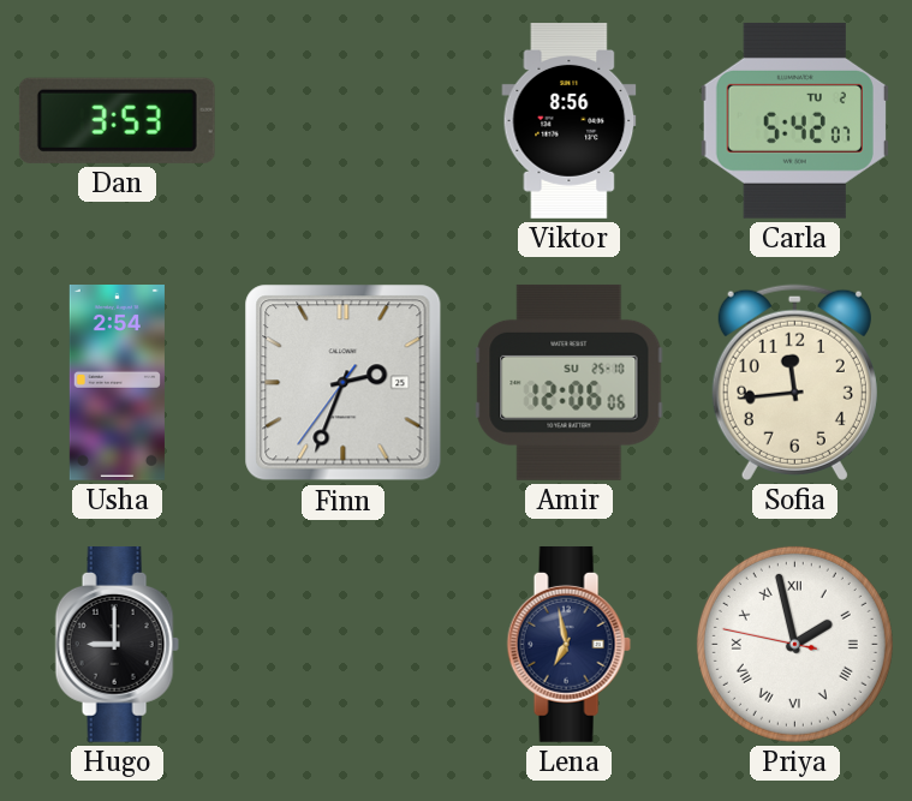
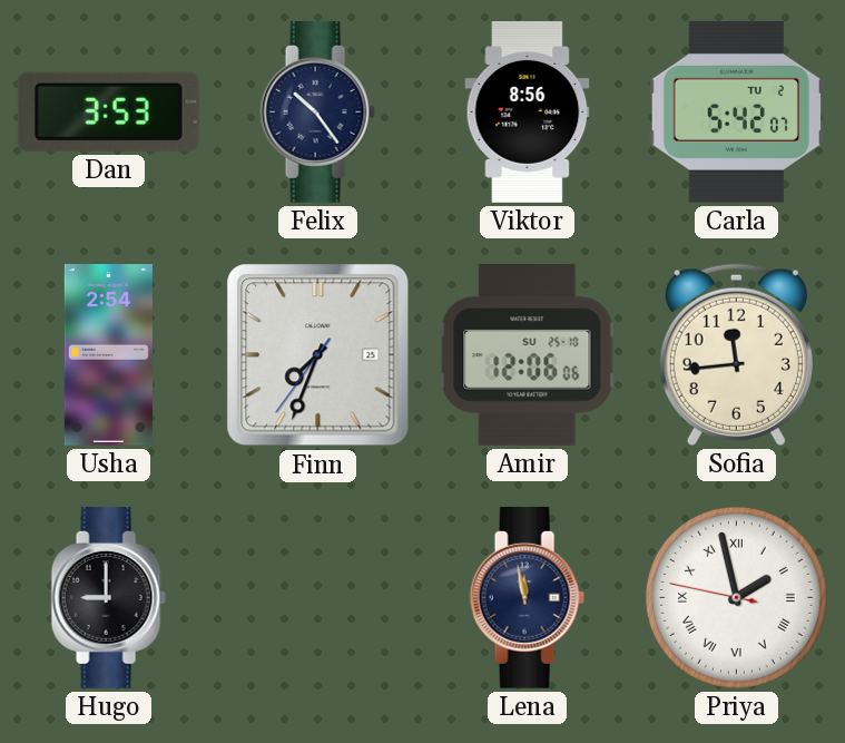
Felix: none -> 10:24
Finn: 2:33 -> 7:33
Lena: 6:58 -> 11:58
